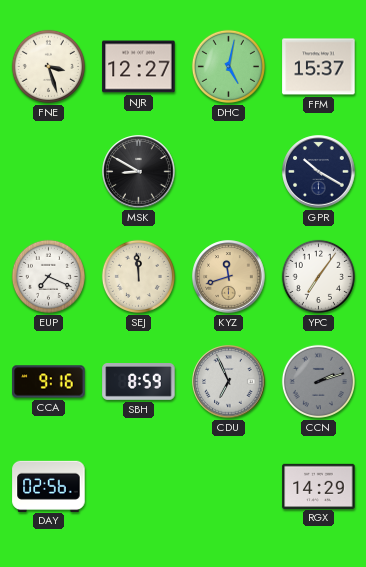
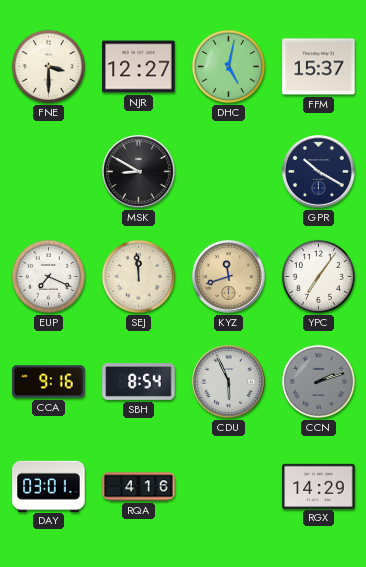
FNE: 3:27 -> 3:30
SBH: 8:59 -> 8:54
CDU: 6:56 -> 5:56
DAY: 02:56 -> 03:01
RQA: none -> 4:16
